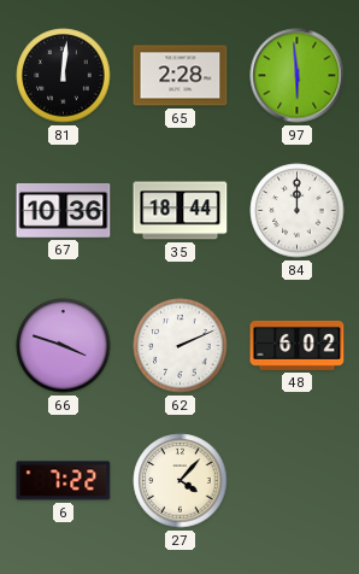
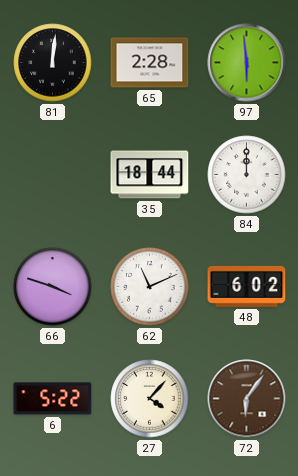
67: 10:36 -> none
62: 2:11 -> 11:11
6: 7:22 -> 5:22
72: none -> 6:06
